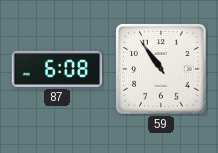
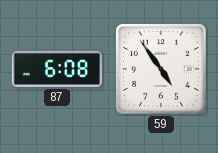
59: 10:54 -> 4:54
